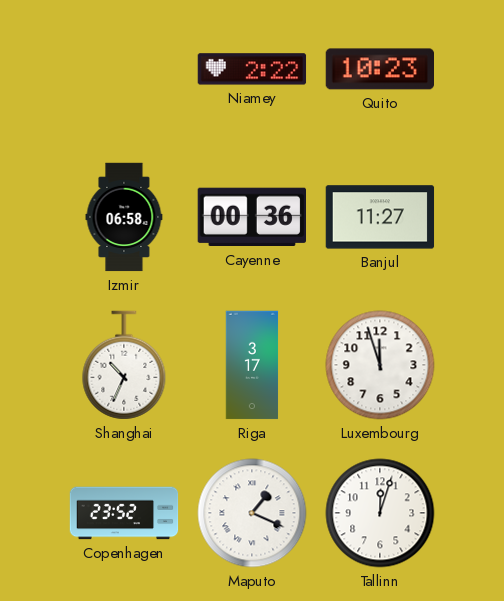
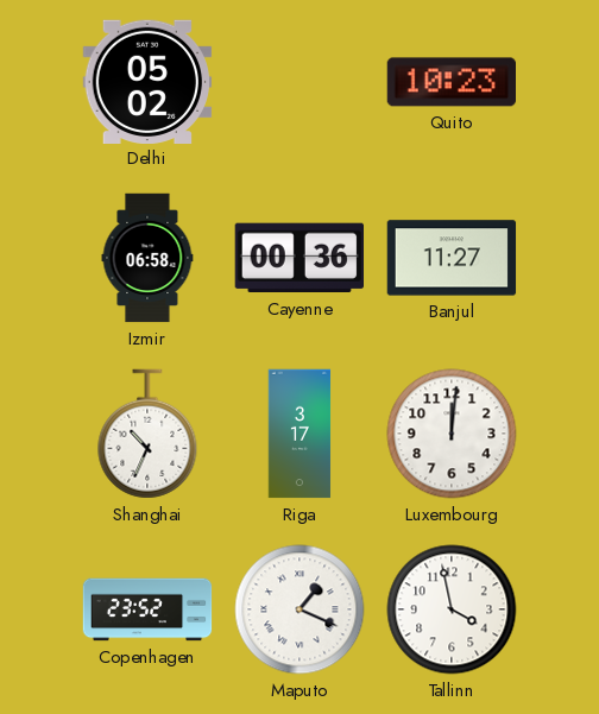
Delhi: none -> 05:02
Niamey: 2:22 -> none
Luxembourg: 11:57 -> 12:01
Tallinn: 12:03 -> 3:58
